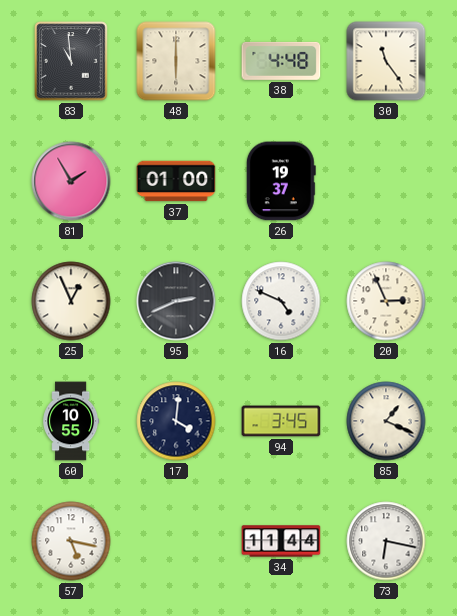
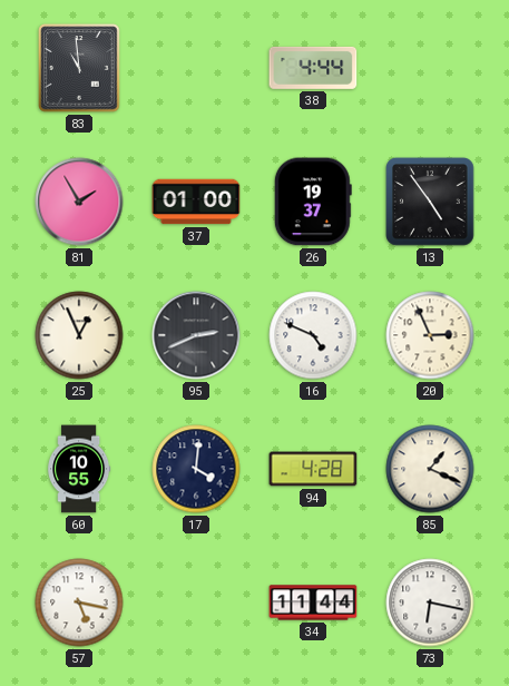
48: 6:00 -> none
38: 4:48 -> 4:44
30: 11:24 -> none
13: none -> 4:54
94: 3:45 -> 4:28
